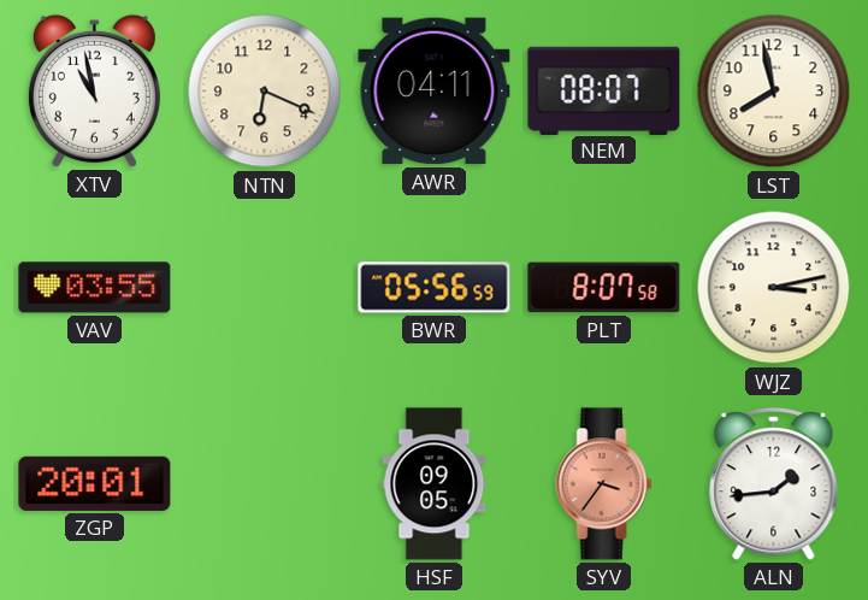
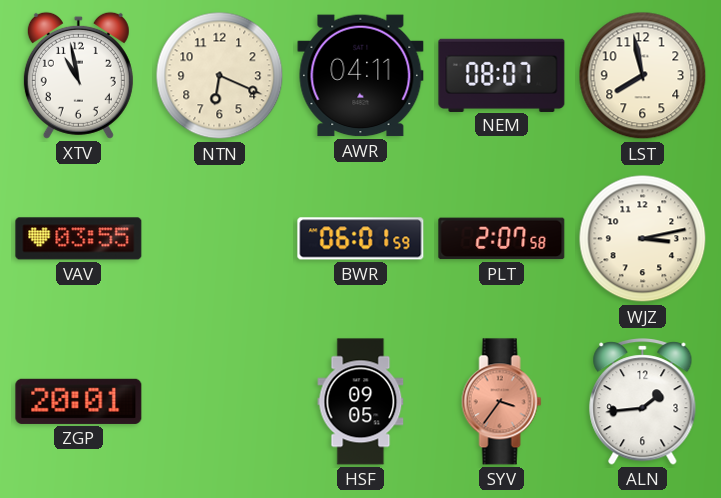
BWR: 05:56 -> 06:01
PLT: 8:07 -> 2:07
